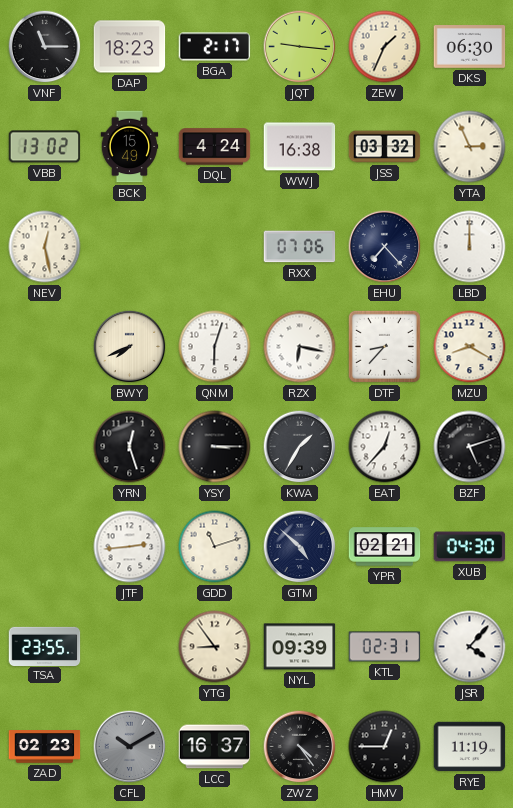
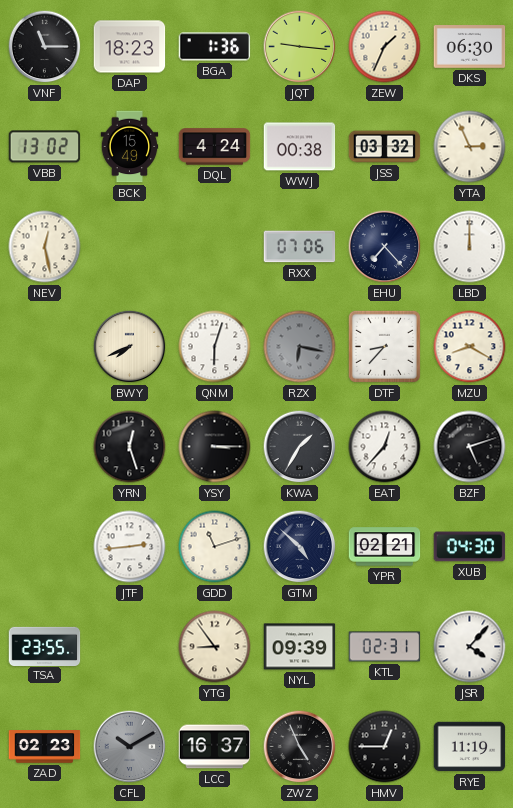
BGA: 2:17 -> 1:36
WWJ: 16:38 -> 00:38
RZX dial: white -> grey
ZWZ: 4:24 -> 4:56
